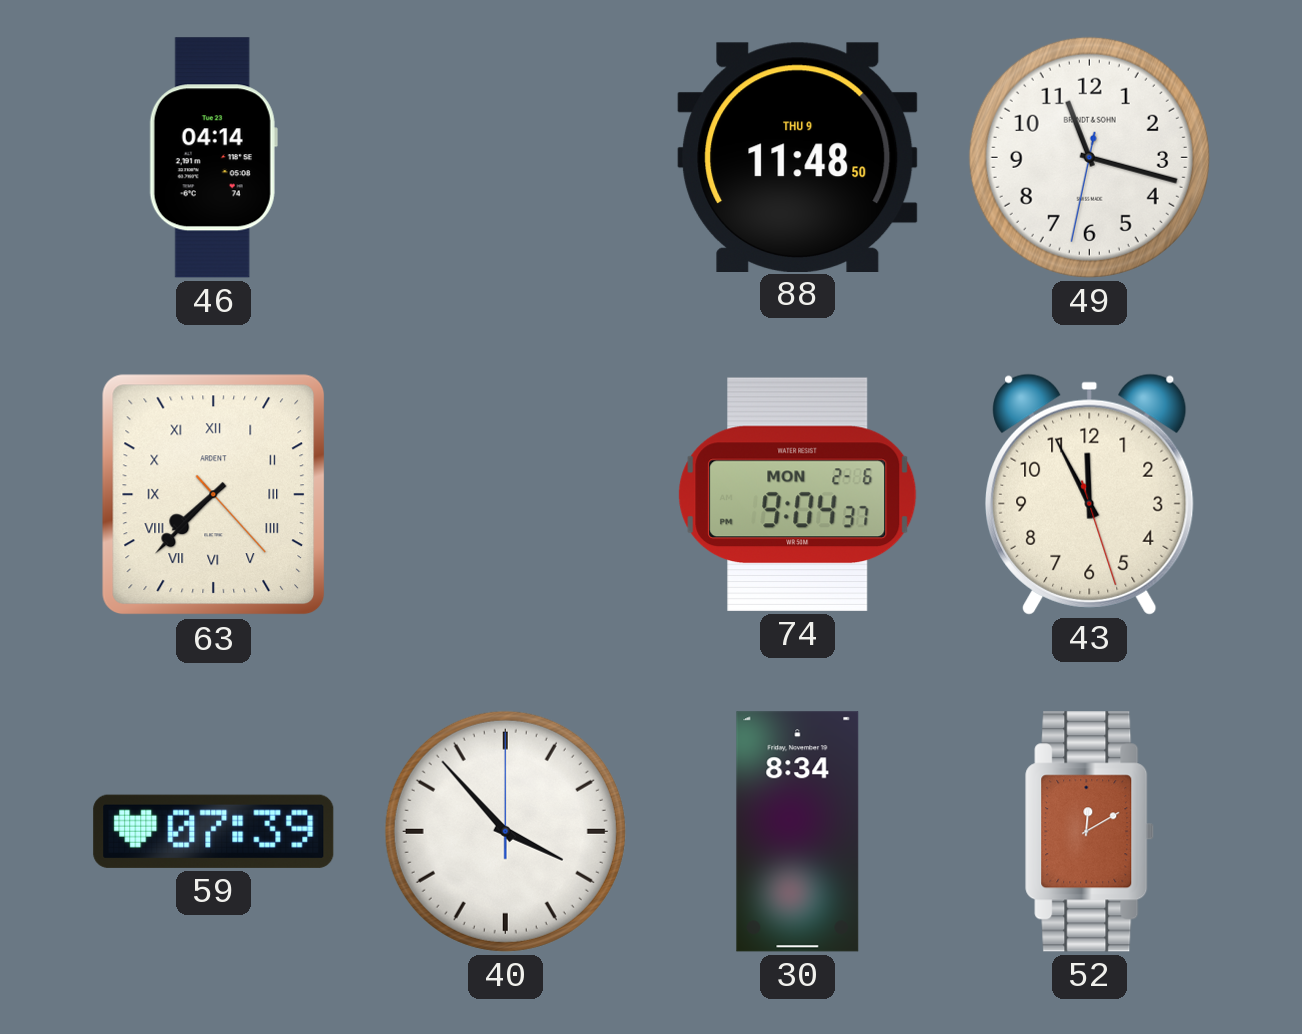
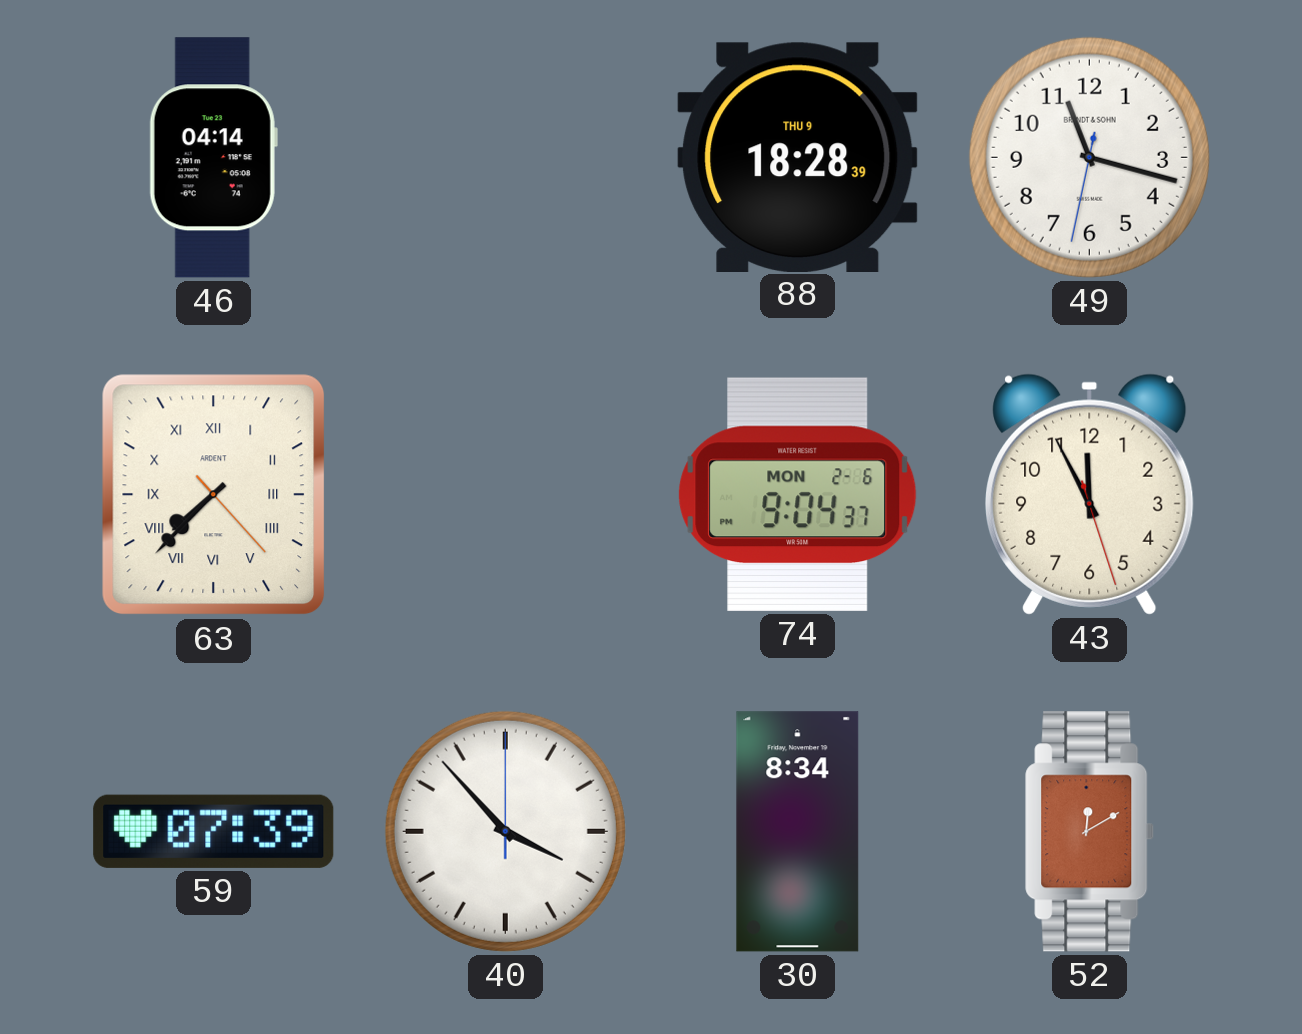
88: 11:48 -> 18:28
